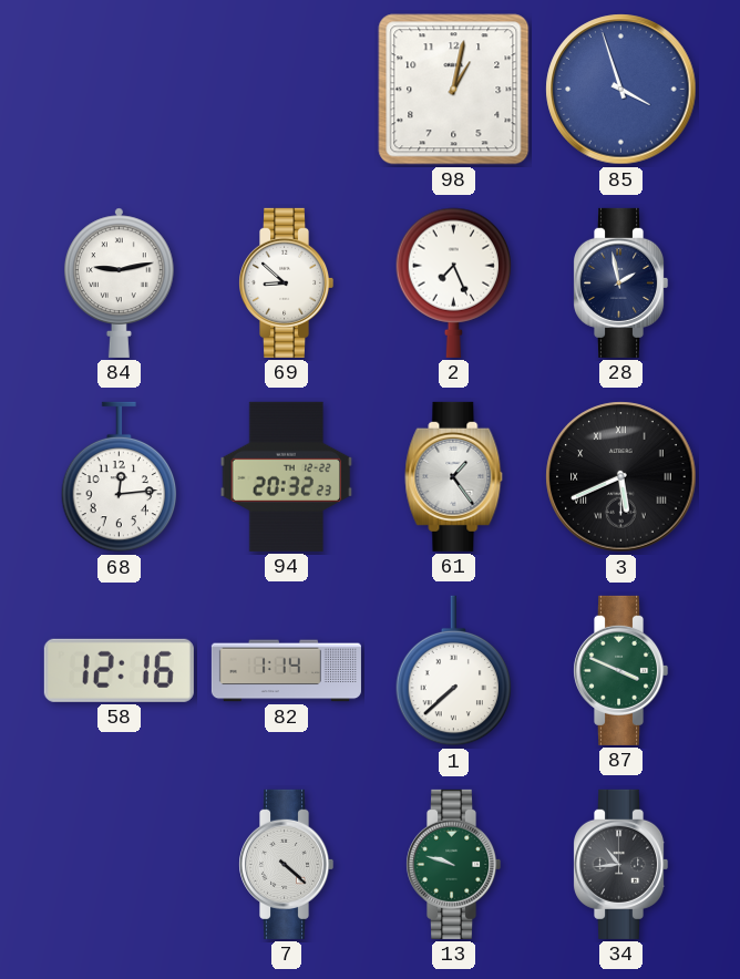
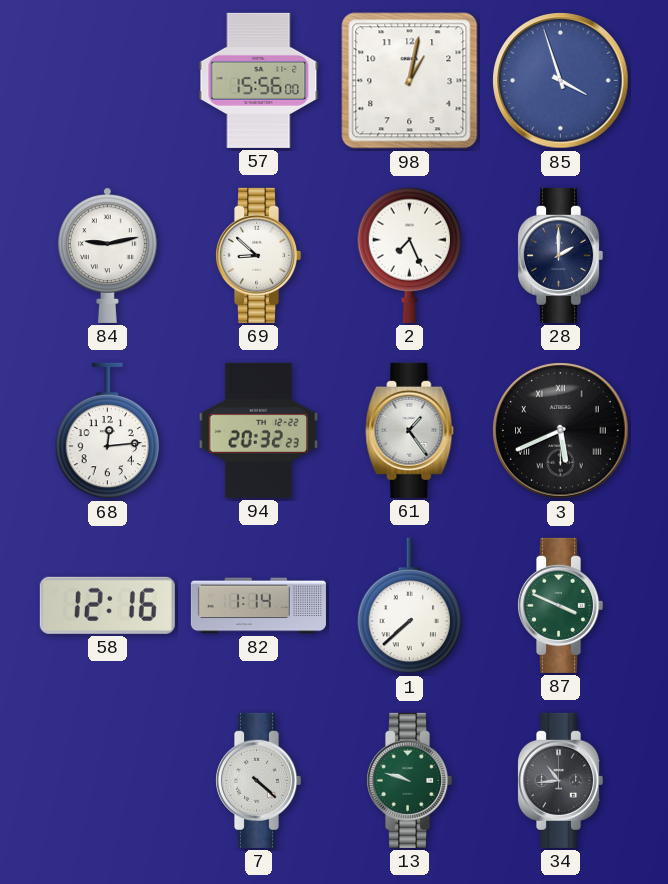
57: none -> 15:56
28: 1:58 -> 2:00
